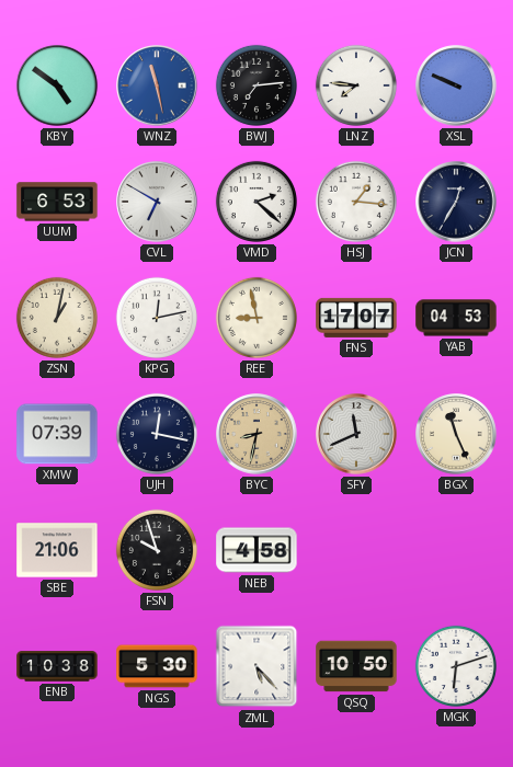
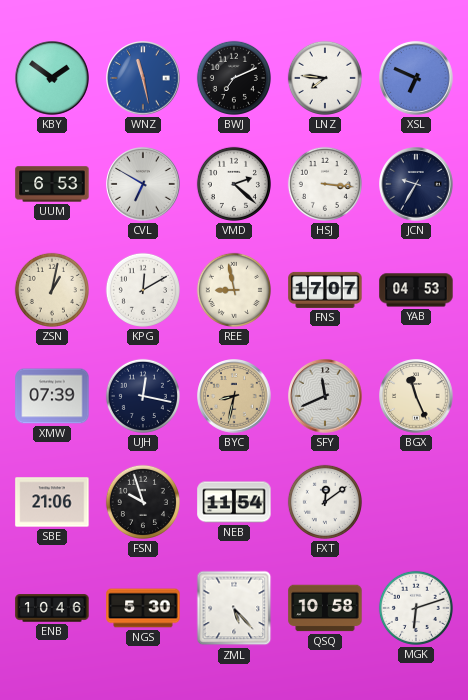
KBY: 4:51 -> 1:51
BWJ: 7:14 -> 7:11
XSL: 9:49 -> 6:49
HSJ: 1:16 -> 3:16
JCN: 12:35 -> 9:35
KPG: 12:13 -> 12:10
NEB: 4:58 -> 11:54
FXT: none -> 12:09
ENB: 10:38 -> 10:46
QSQ: 10:50 -> 10:58
